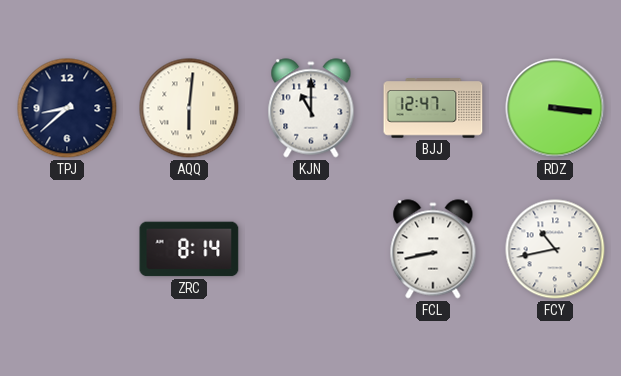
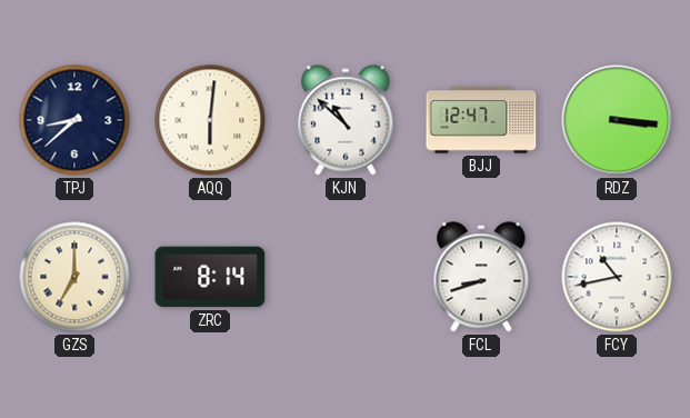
KJN: 11:00 -> 10:52
GZS: none -> 7:00
FCL: 8:43 -> 8:42
